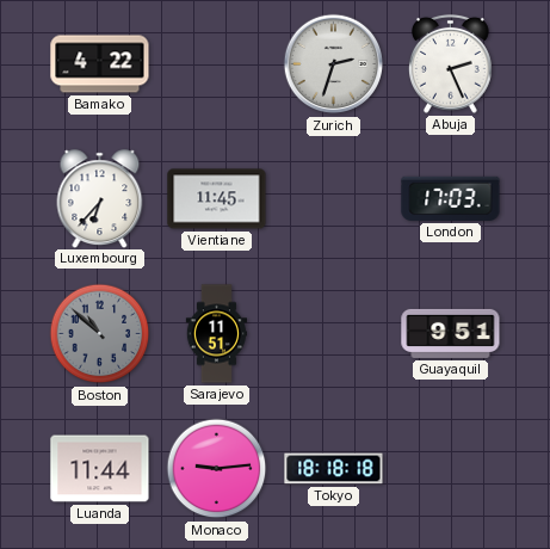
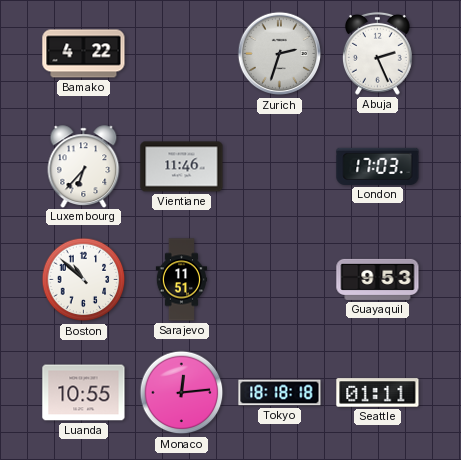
Vientiane: 11:45 -> 11:46
Boston dial: grey -> white
Guayaquil: 9:51 -> 9:53
Luanda: 11:44 -> 10:55
Monaco: 9:14 -> 12:14
Seattle: none -> 01:11
